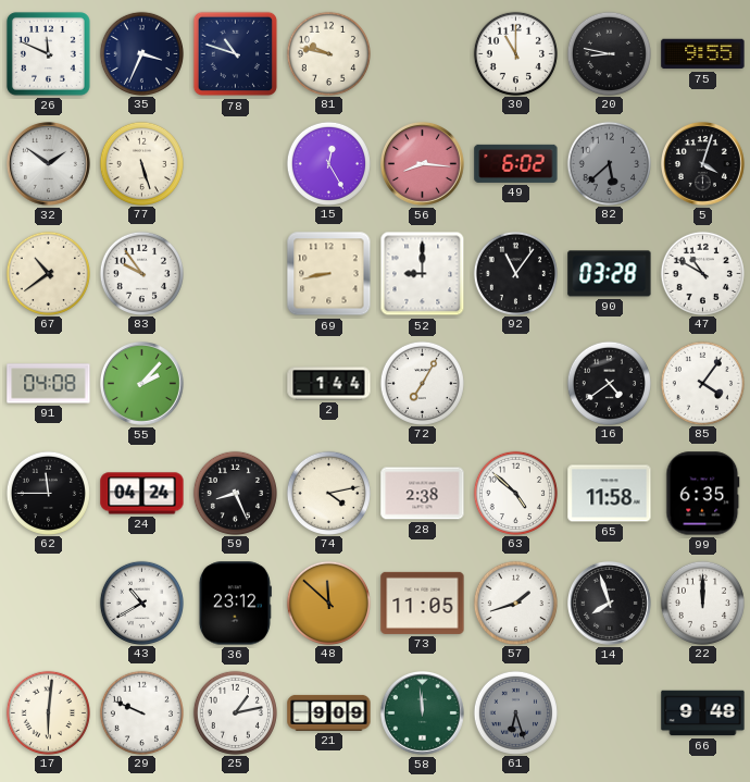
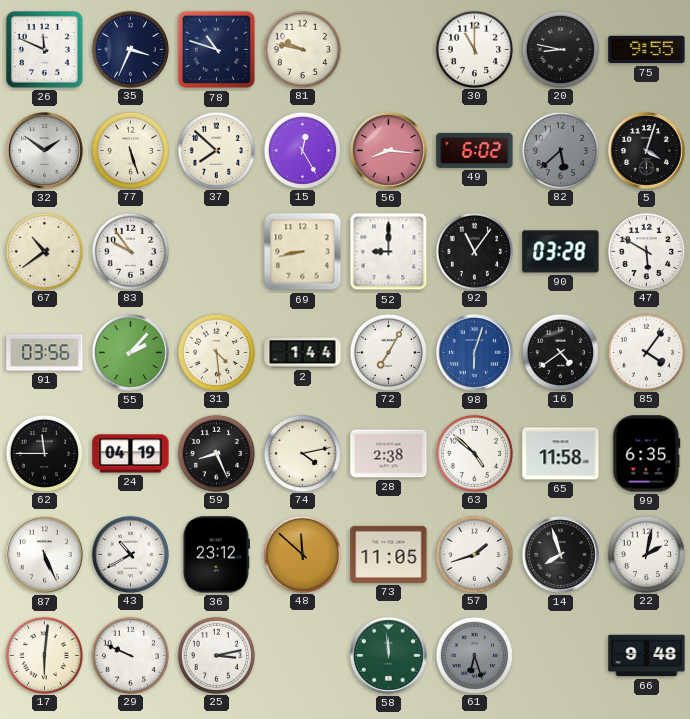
37: none -> 7:52
47: 10:50 -> 5:50
91: 04:08 -> 03:56
31: none -> 4:29
98: none -> 6:03
24: 04:24 -> 04:19
87: none -> 5:26
22: 12:00 -> 2:02
25: 1:13 -> 3:13
21: 9:09 -> none
